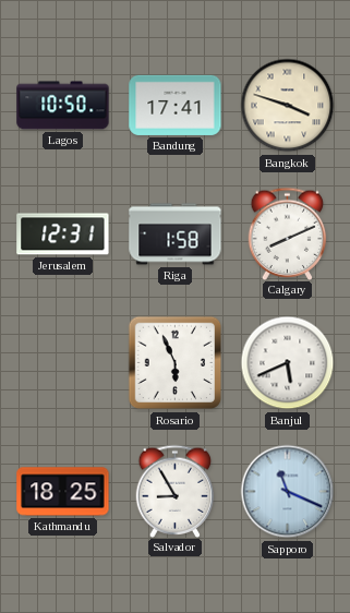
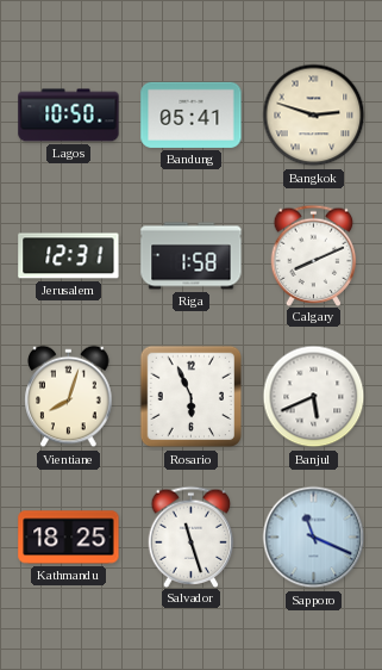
Bandung: 17:41 -> 05:41
Bangkok: 3:48 -> 2:48
Vientiane: none -> 8:03
Salvador: 8:55 -> 11:27
